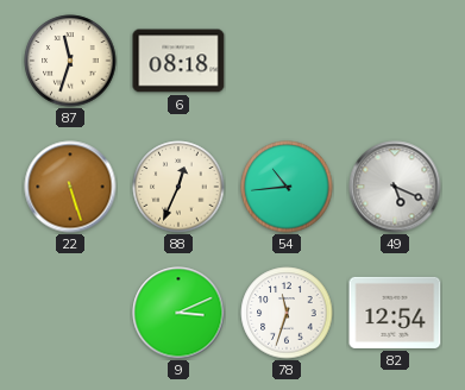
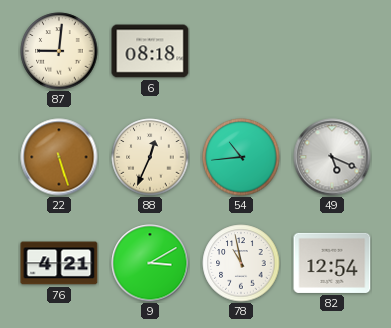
87: 11:33 -> 9:01
76: none -> 4:21
9: 3:11 -> 3:10
78: 11:33 -> 10:58
